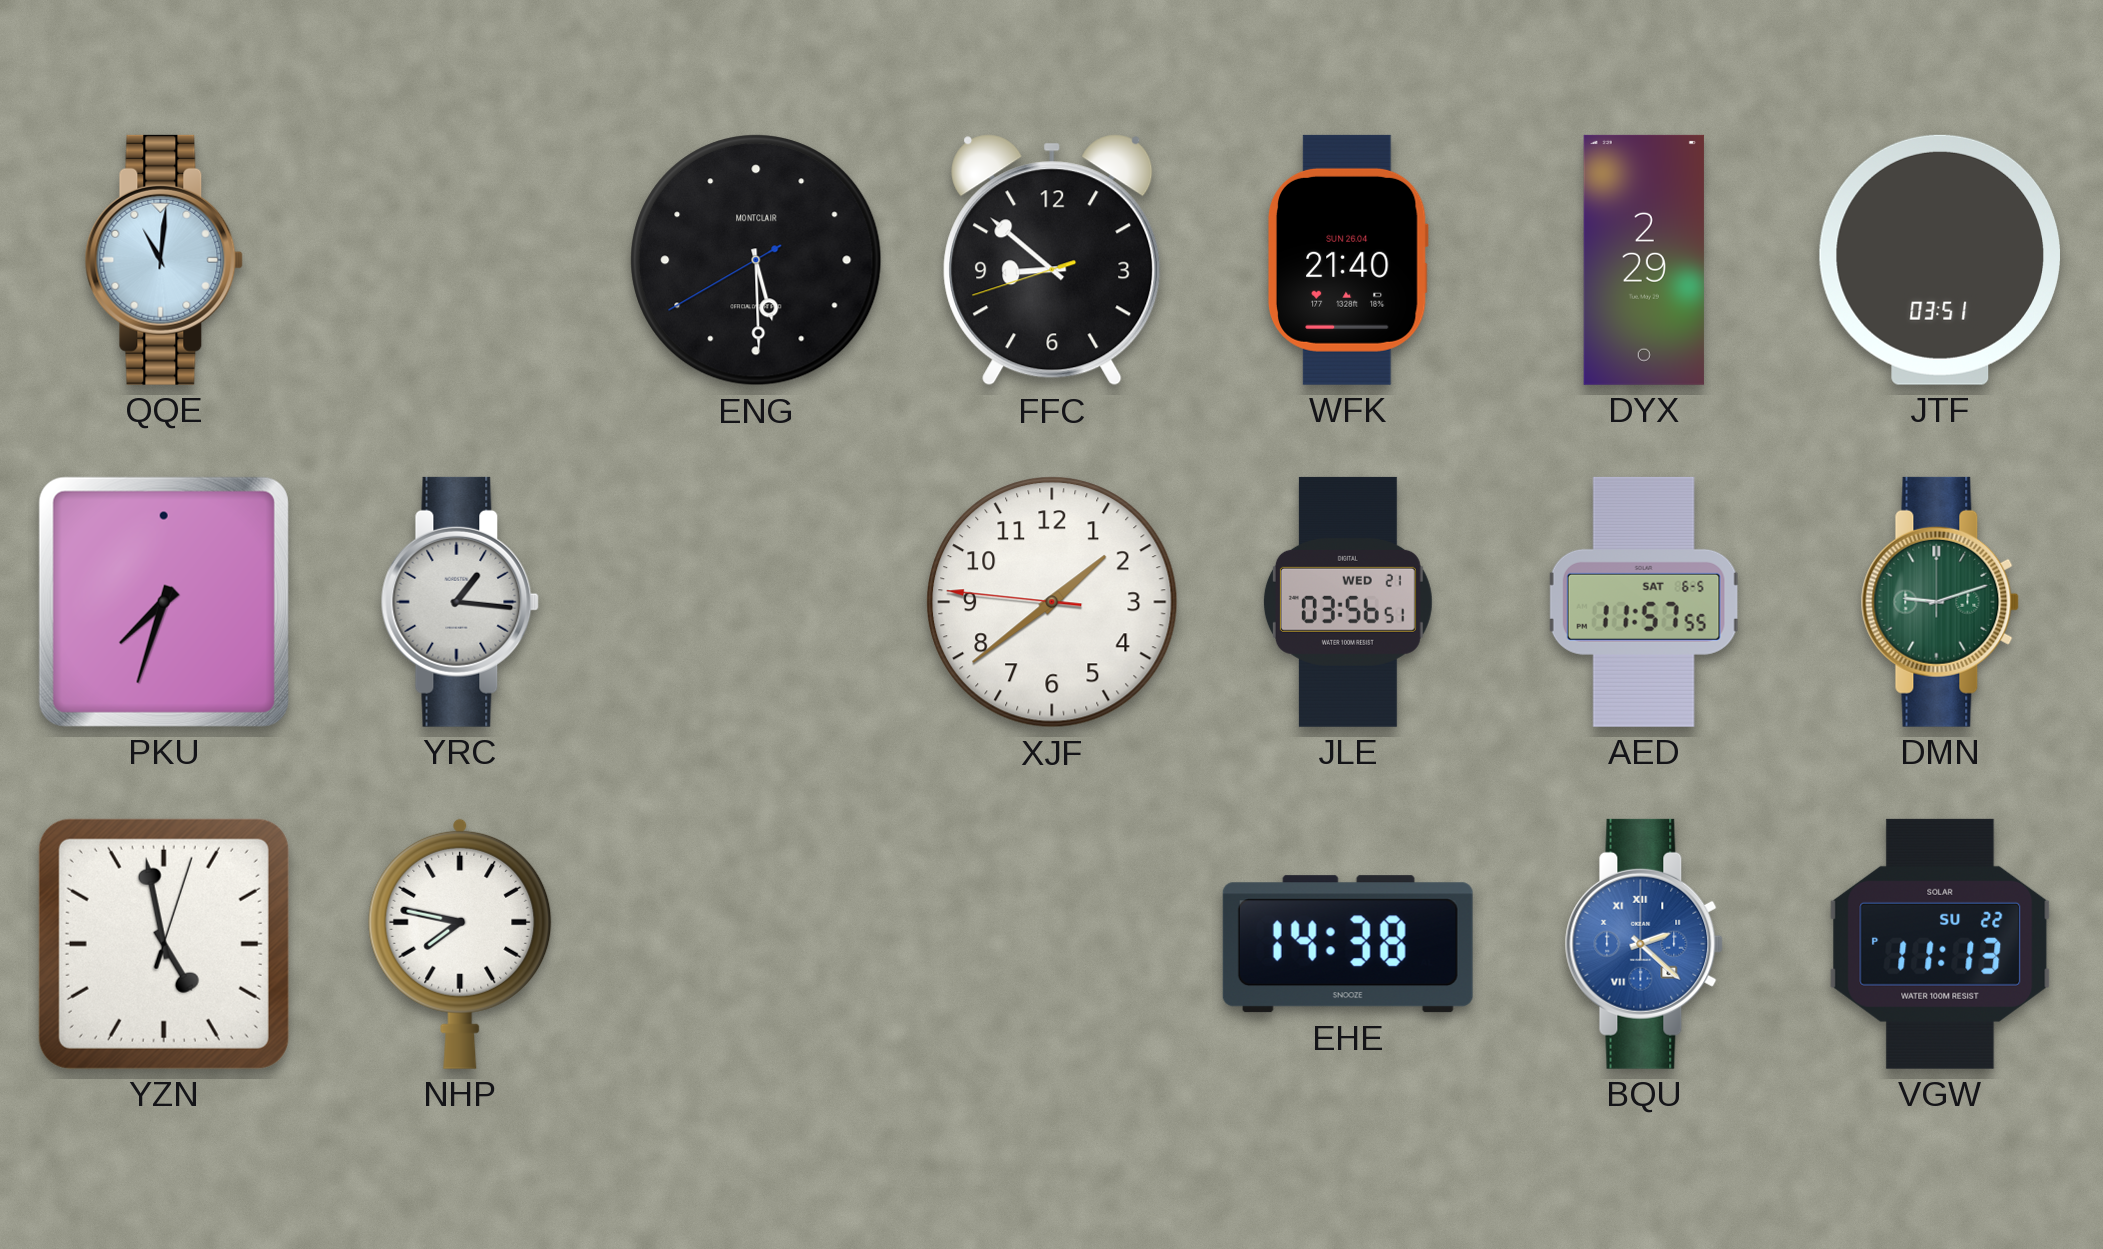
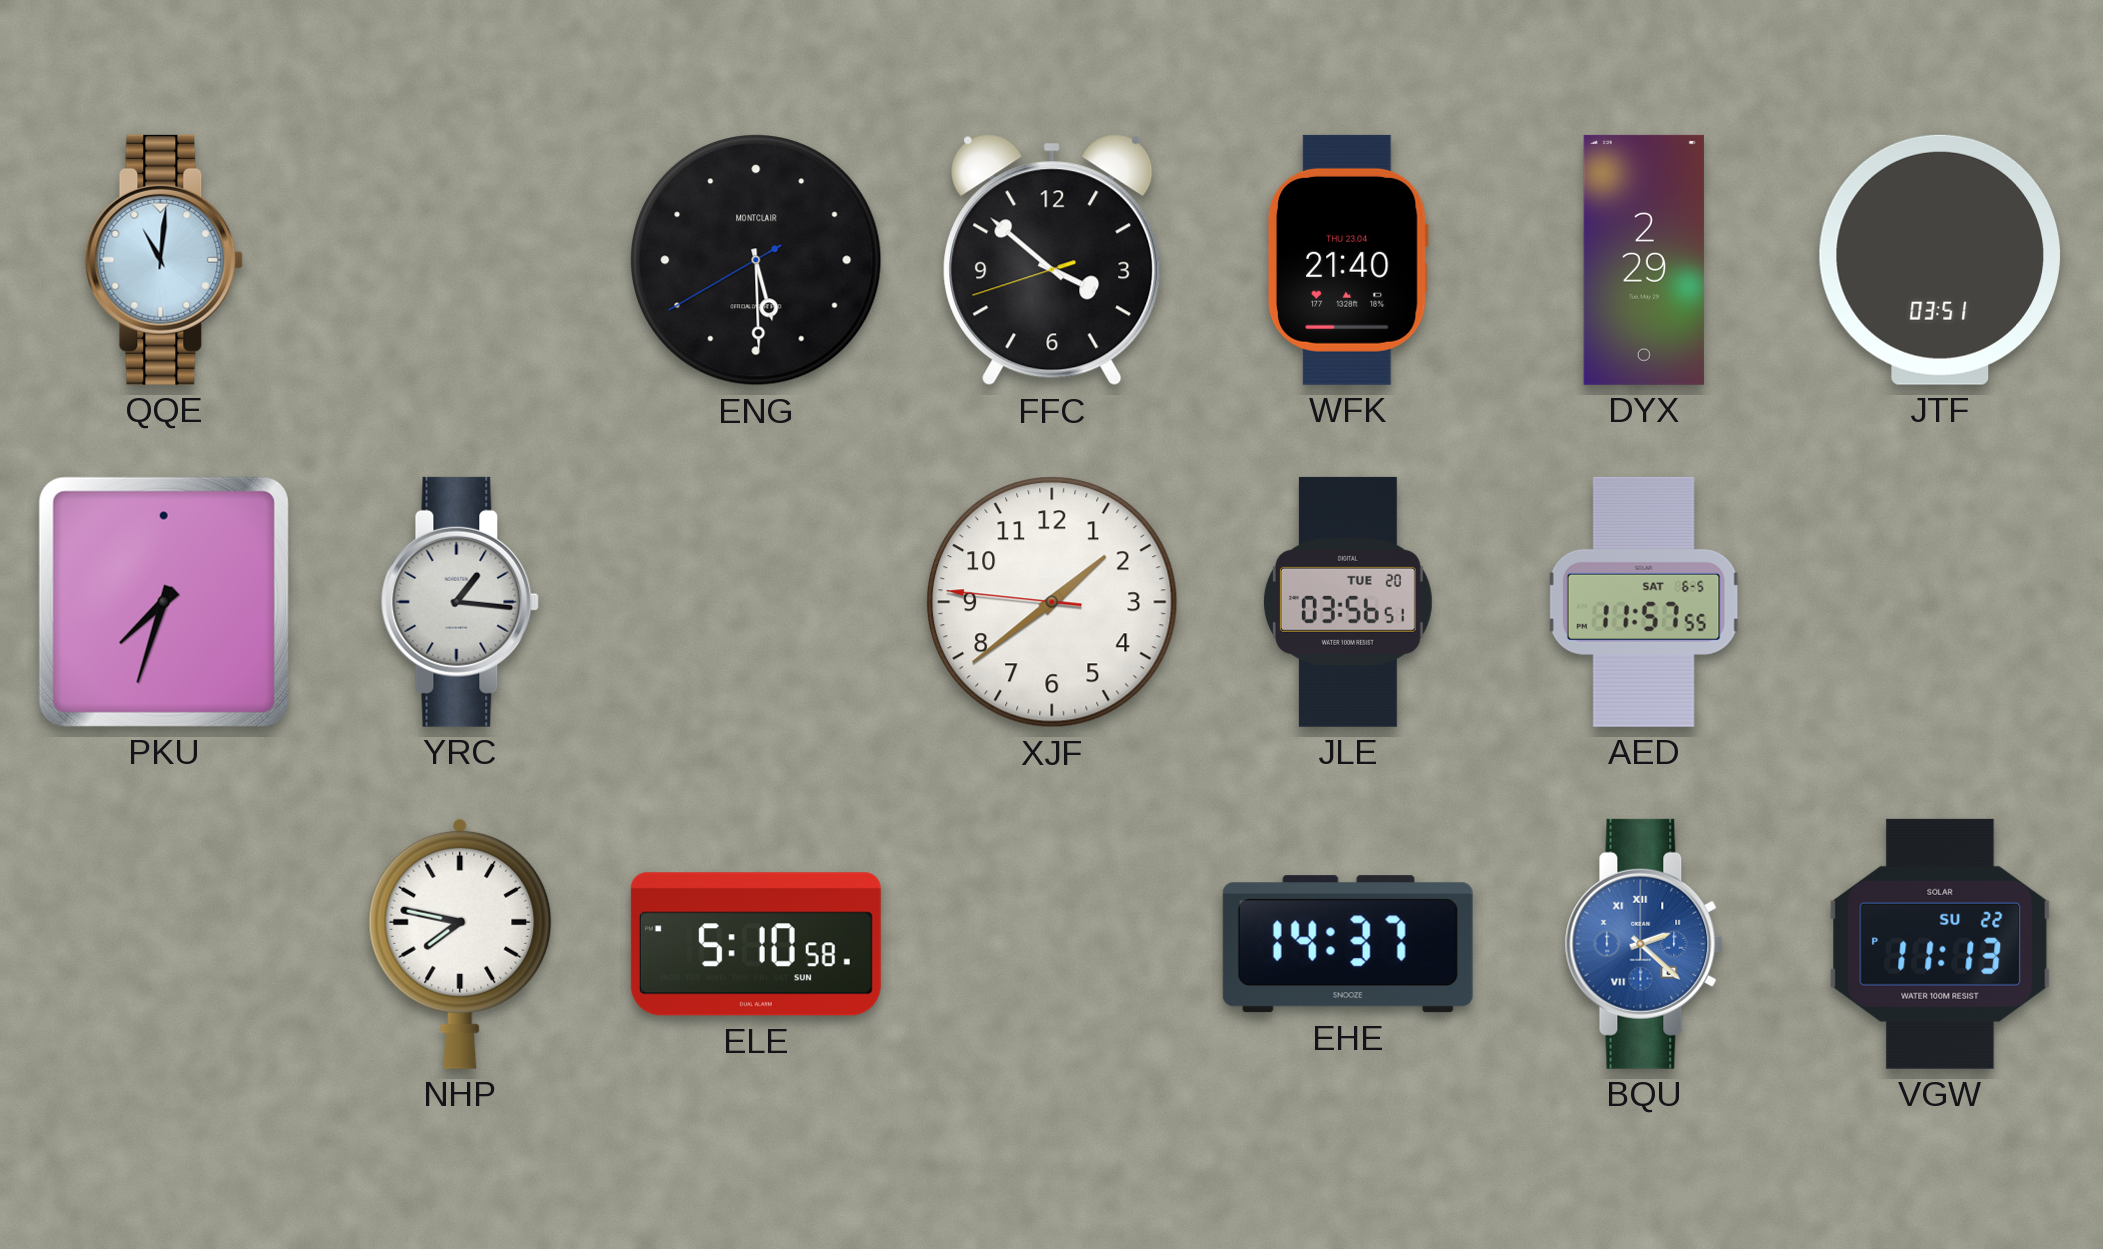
FFC: 8:51 -> 3:51
WFK date: SUN 26.04 -> THU 23.04
JLE date: WED 21 -> TUE 20
DMN: 9:12 -> none
YZN: 4:58 -> none
ELE: none -> 5:10
EHE: 14:38 -> 14:37
